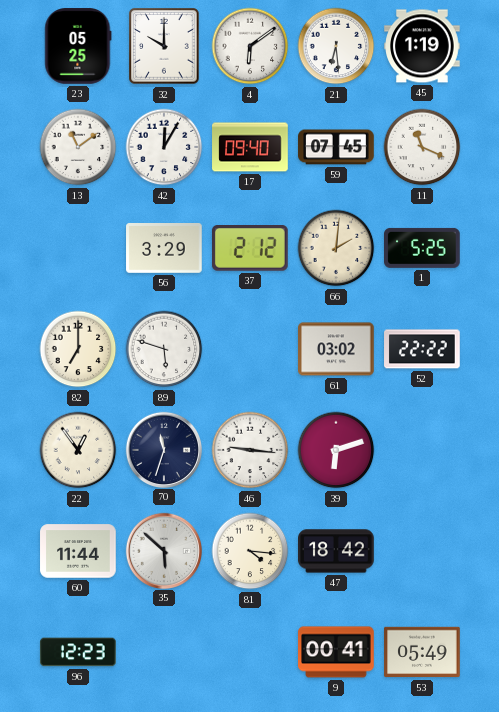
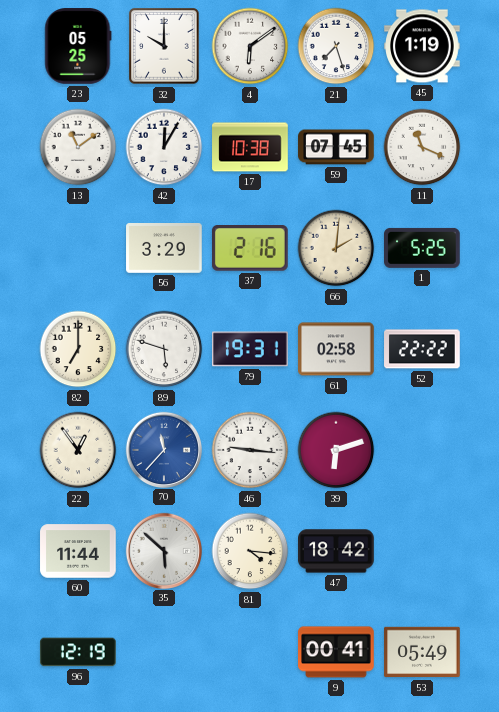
21: 6:29 -> 7:27
17: 09:40 -> 10:38
37: 2:12 -> 2:16
79: none -> 19:31
61: 03:02 -> 02:58
70: 11:33 -> 11:37
70 dial: navy -> blue
96: 12:23 -> 12:19
